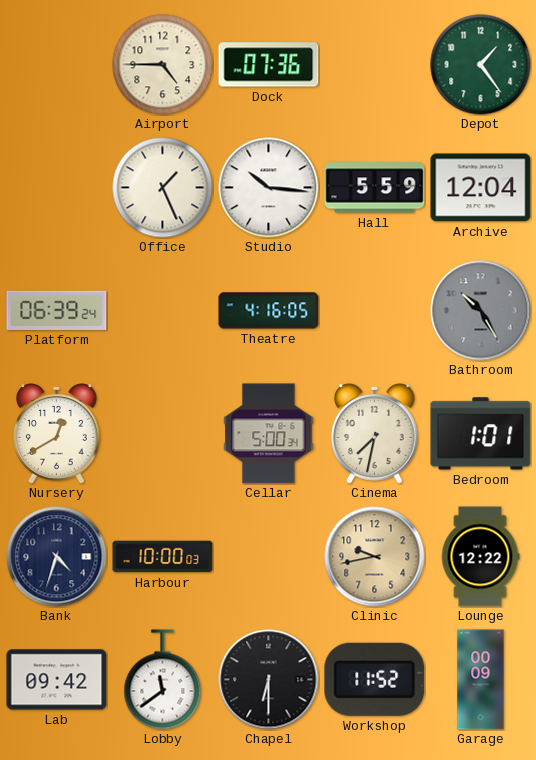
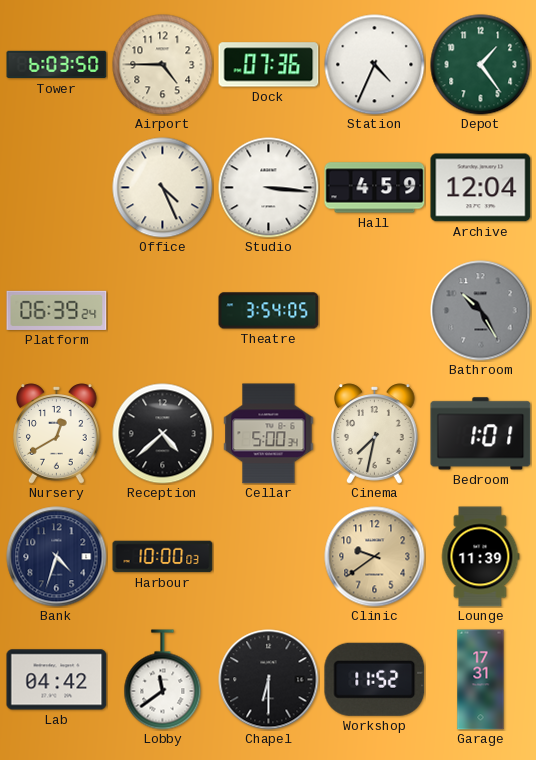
Tower: none -> 6:03
Station: none -> 4:34
Office: 1:26 -> 4:26
Studio: 10:16 -> 3:16
Hall: 5:59 -> 4:59
Theatre: 4:16 -> 3:54
Reception: none -> 4:38
Clinic: 9:43 -> 9:39
Lounge: 12:22 -> 11:39
Lab: 09:42 -> 04:42
Garage: 00:09 -> 17:31
